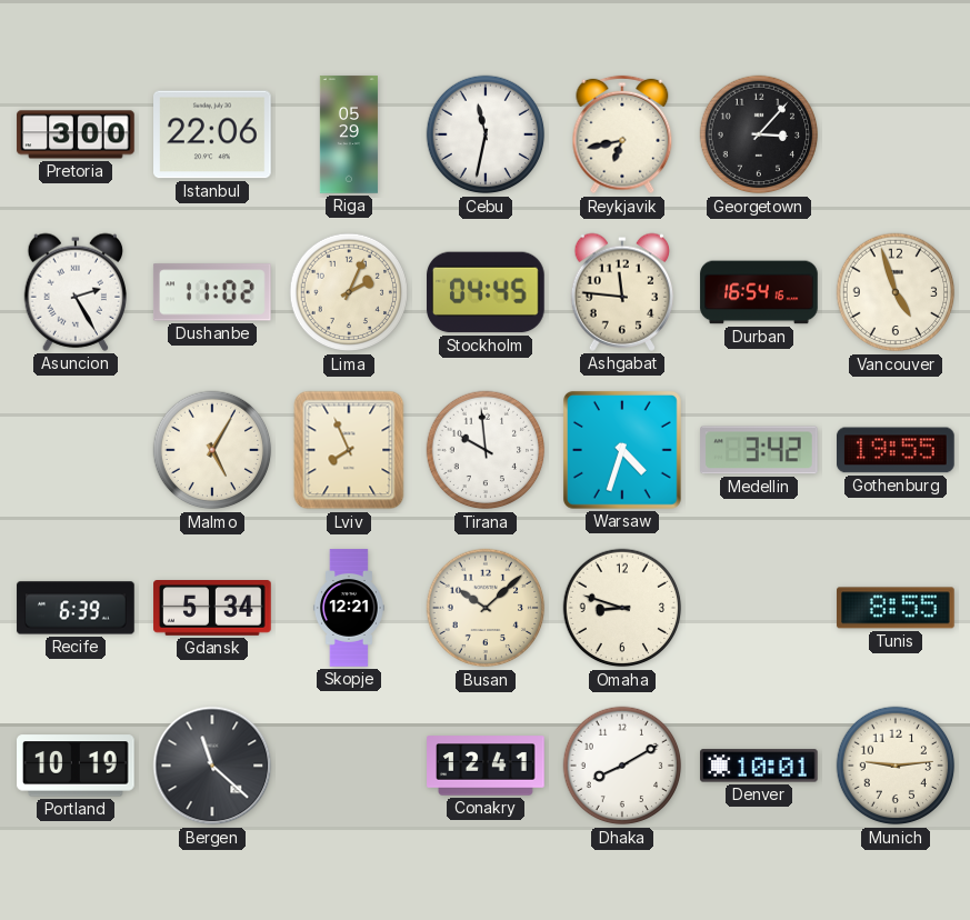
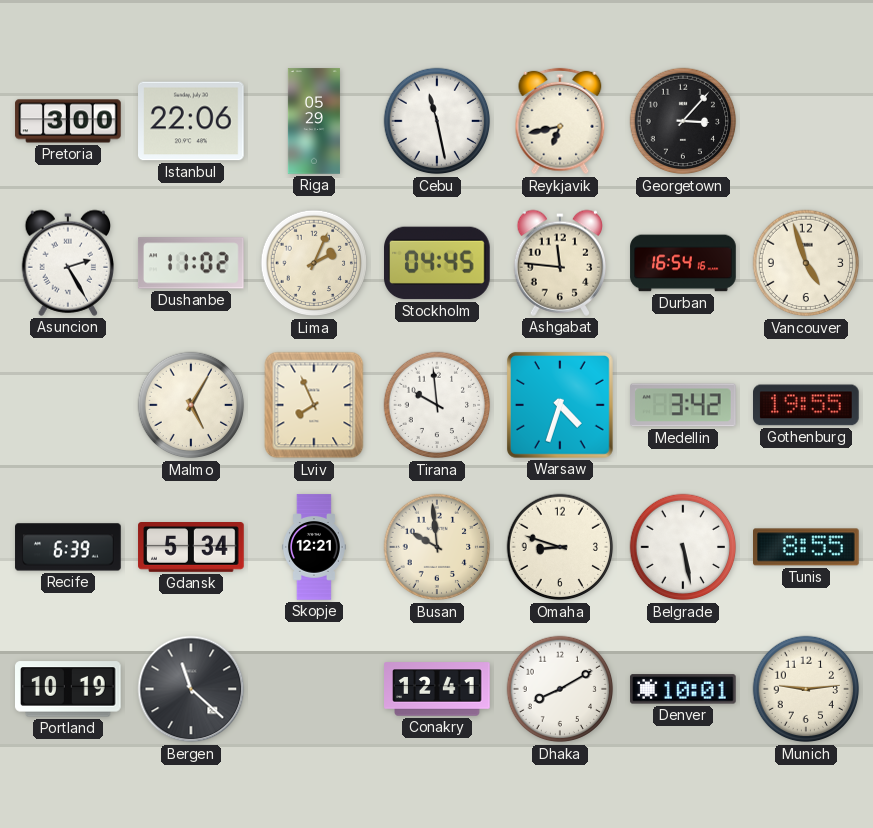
Cebu: 11:32 -> 11:28
Busan: 10:08 -> 9:59
Belgrade: none -> 5:28
